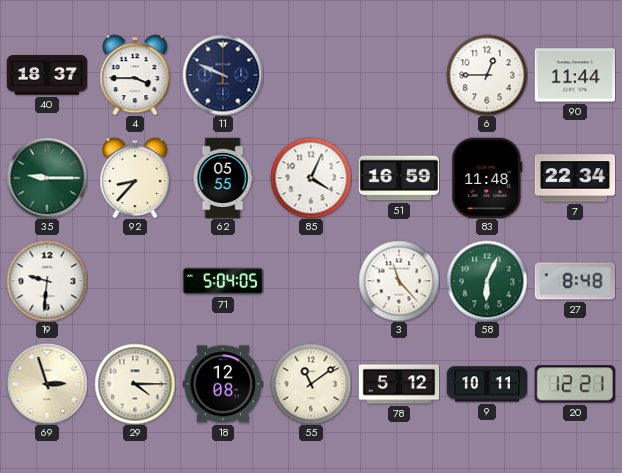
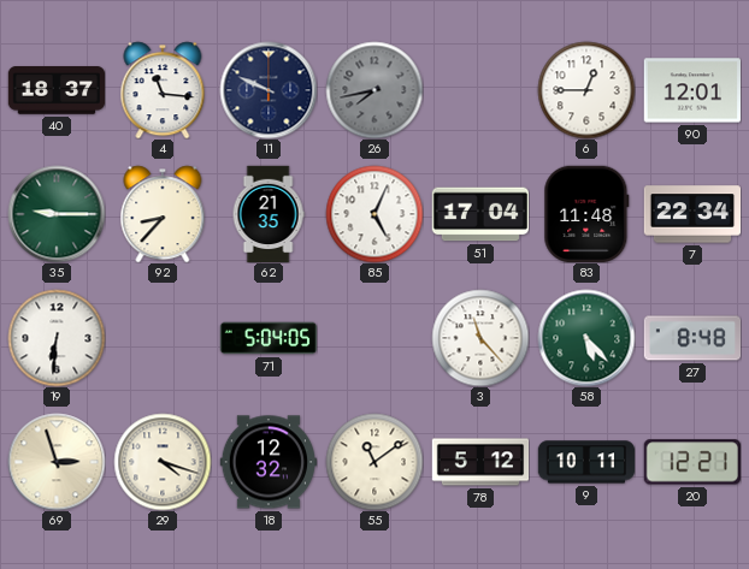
4: 3:45 -> 11:16
26: none -> 7:43
90: 11:44 -> 12:01
62: 05:55 -> 21:35
85: 4:04 -> 5:04
51: 16:59 -> 17:04
19: 9:31 -> 6:31
58: 6:04 -> 5:23
29: 4:15 -> 4:18
18: 12:08 -> 12:32
